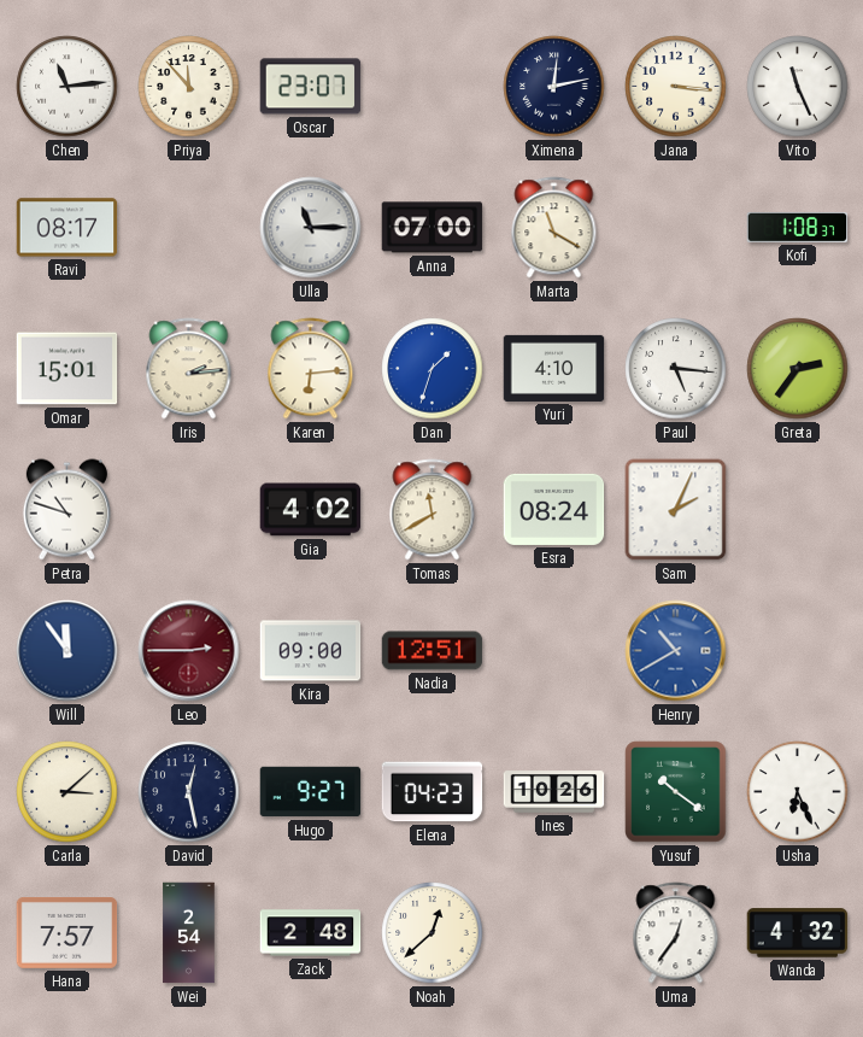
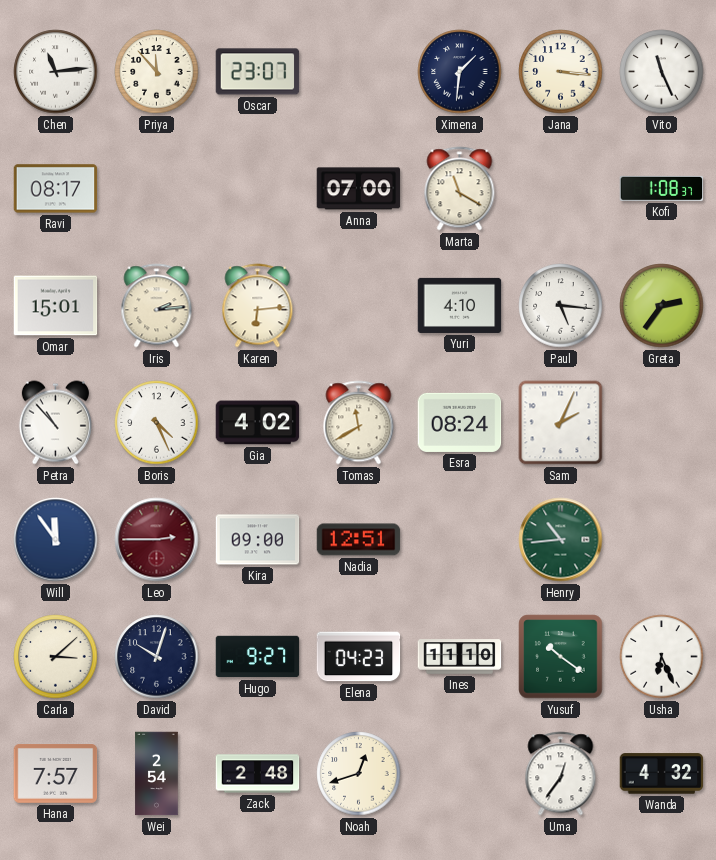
Ximena: 12:13 -> 1:31
Ulla: 11:15 -> none
Dan: 1:33 -> none
Petra: 10:48 -> 10:53
Boris: none -> 4:26
Henry: 10:40 -> 10:44
Henry dial: blue -> green
David: 12:28 -> 10:03
Ines: 10:26 -> 11:10
Noah: 12:38 -> 12:42
